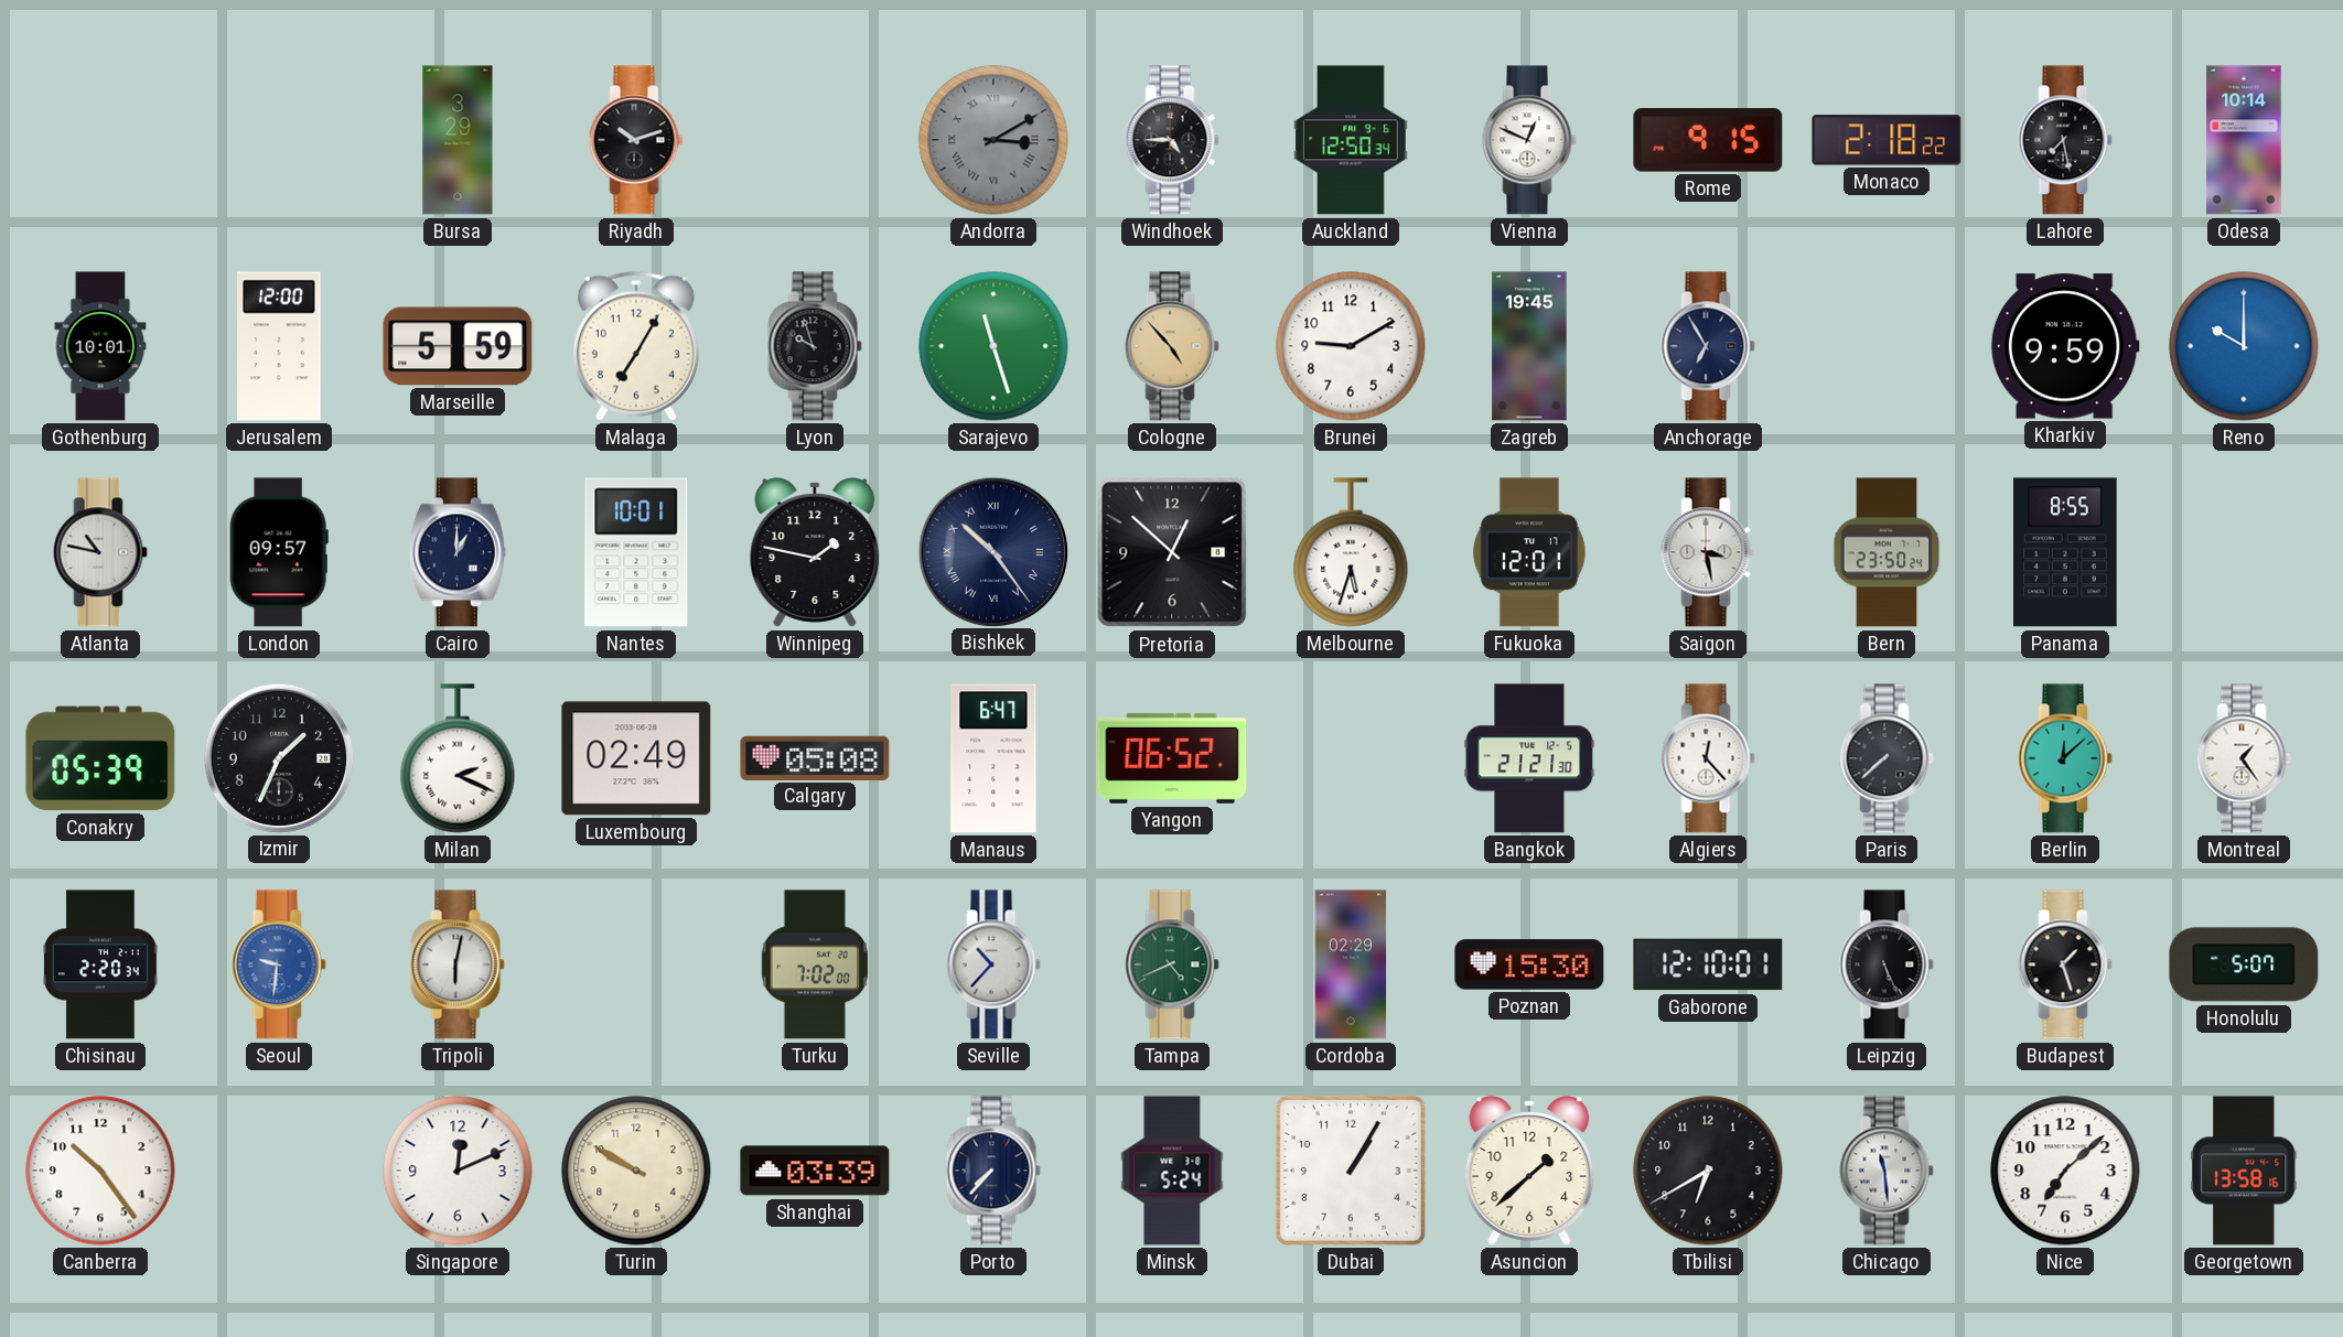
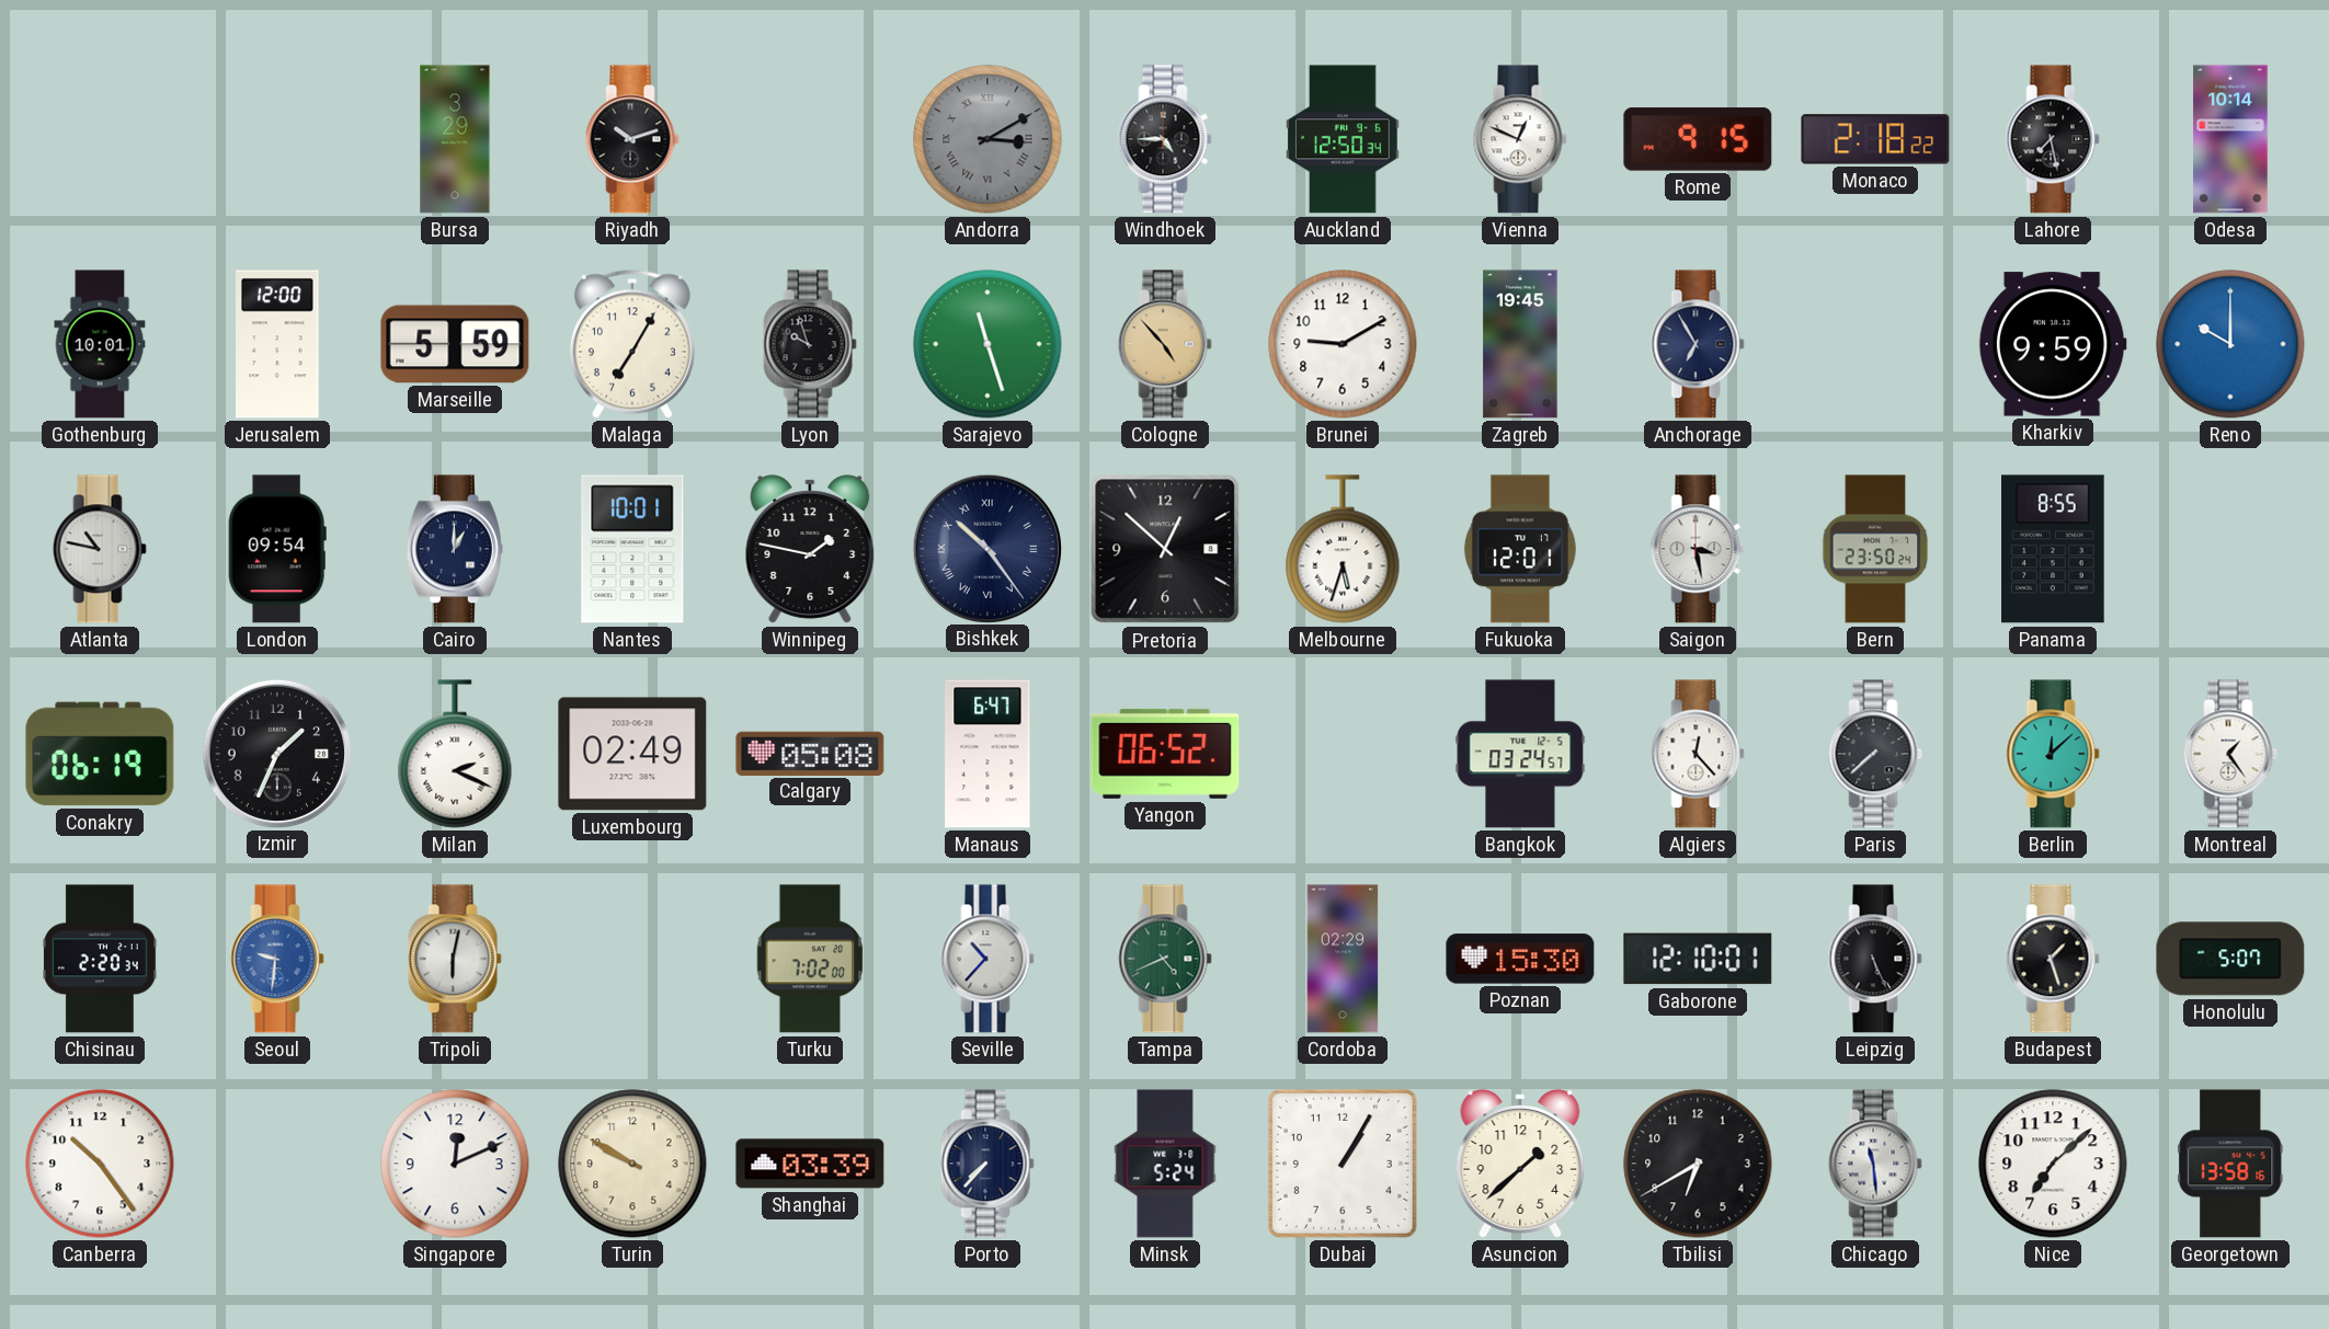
London: 09:57 -> 09:54
Conakry: 05:39 -> 06:19
Bangkok: 21:21 -> 03:24
